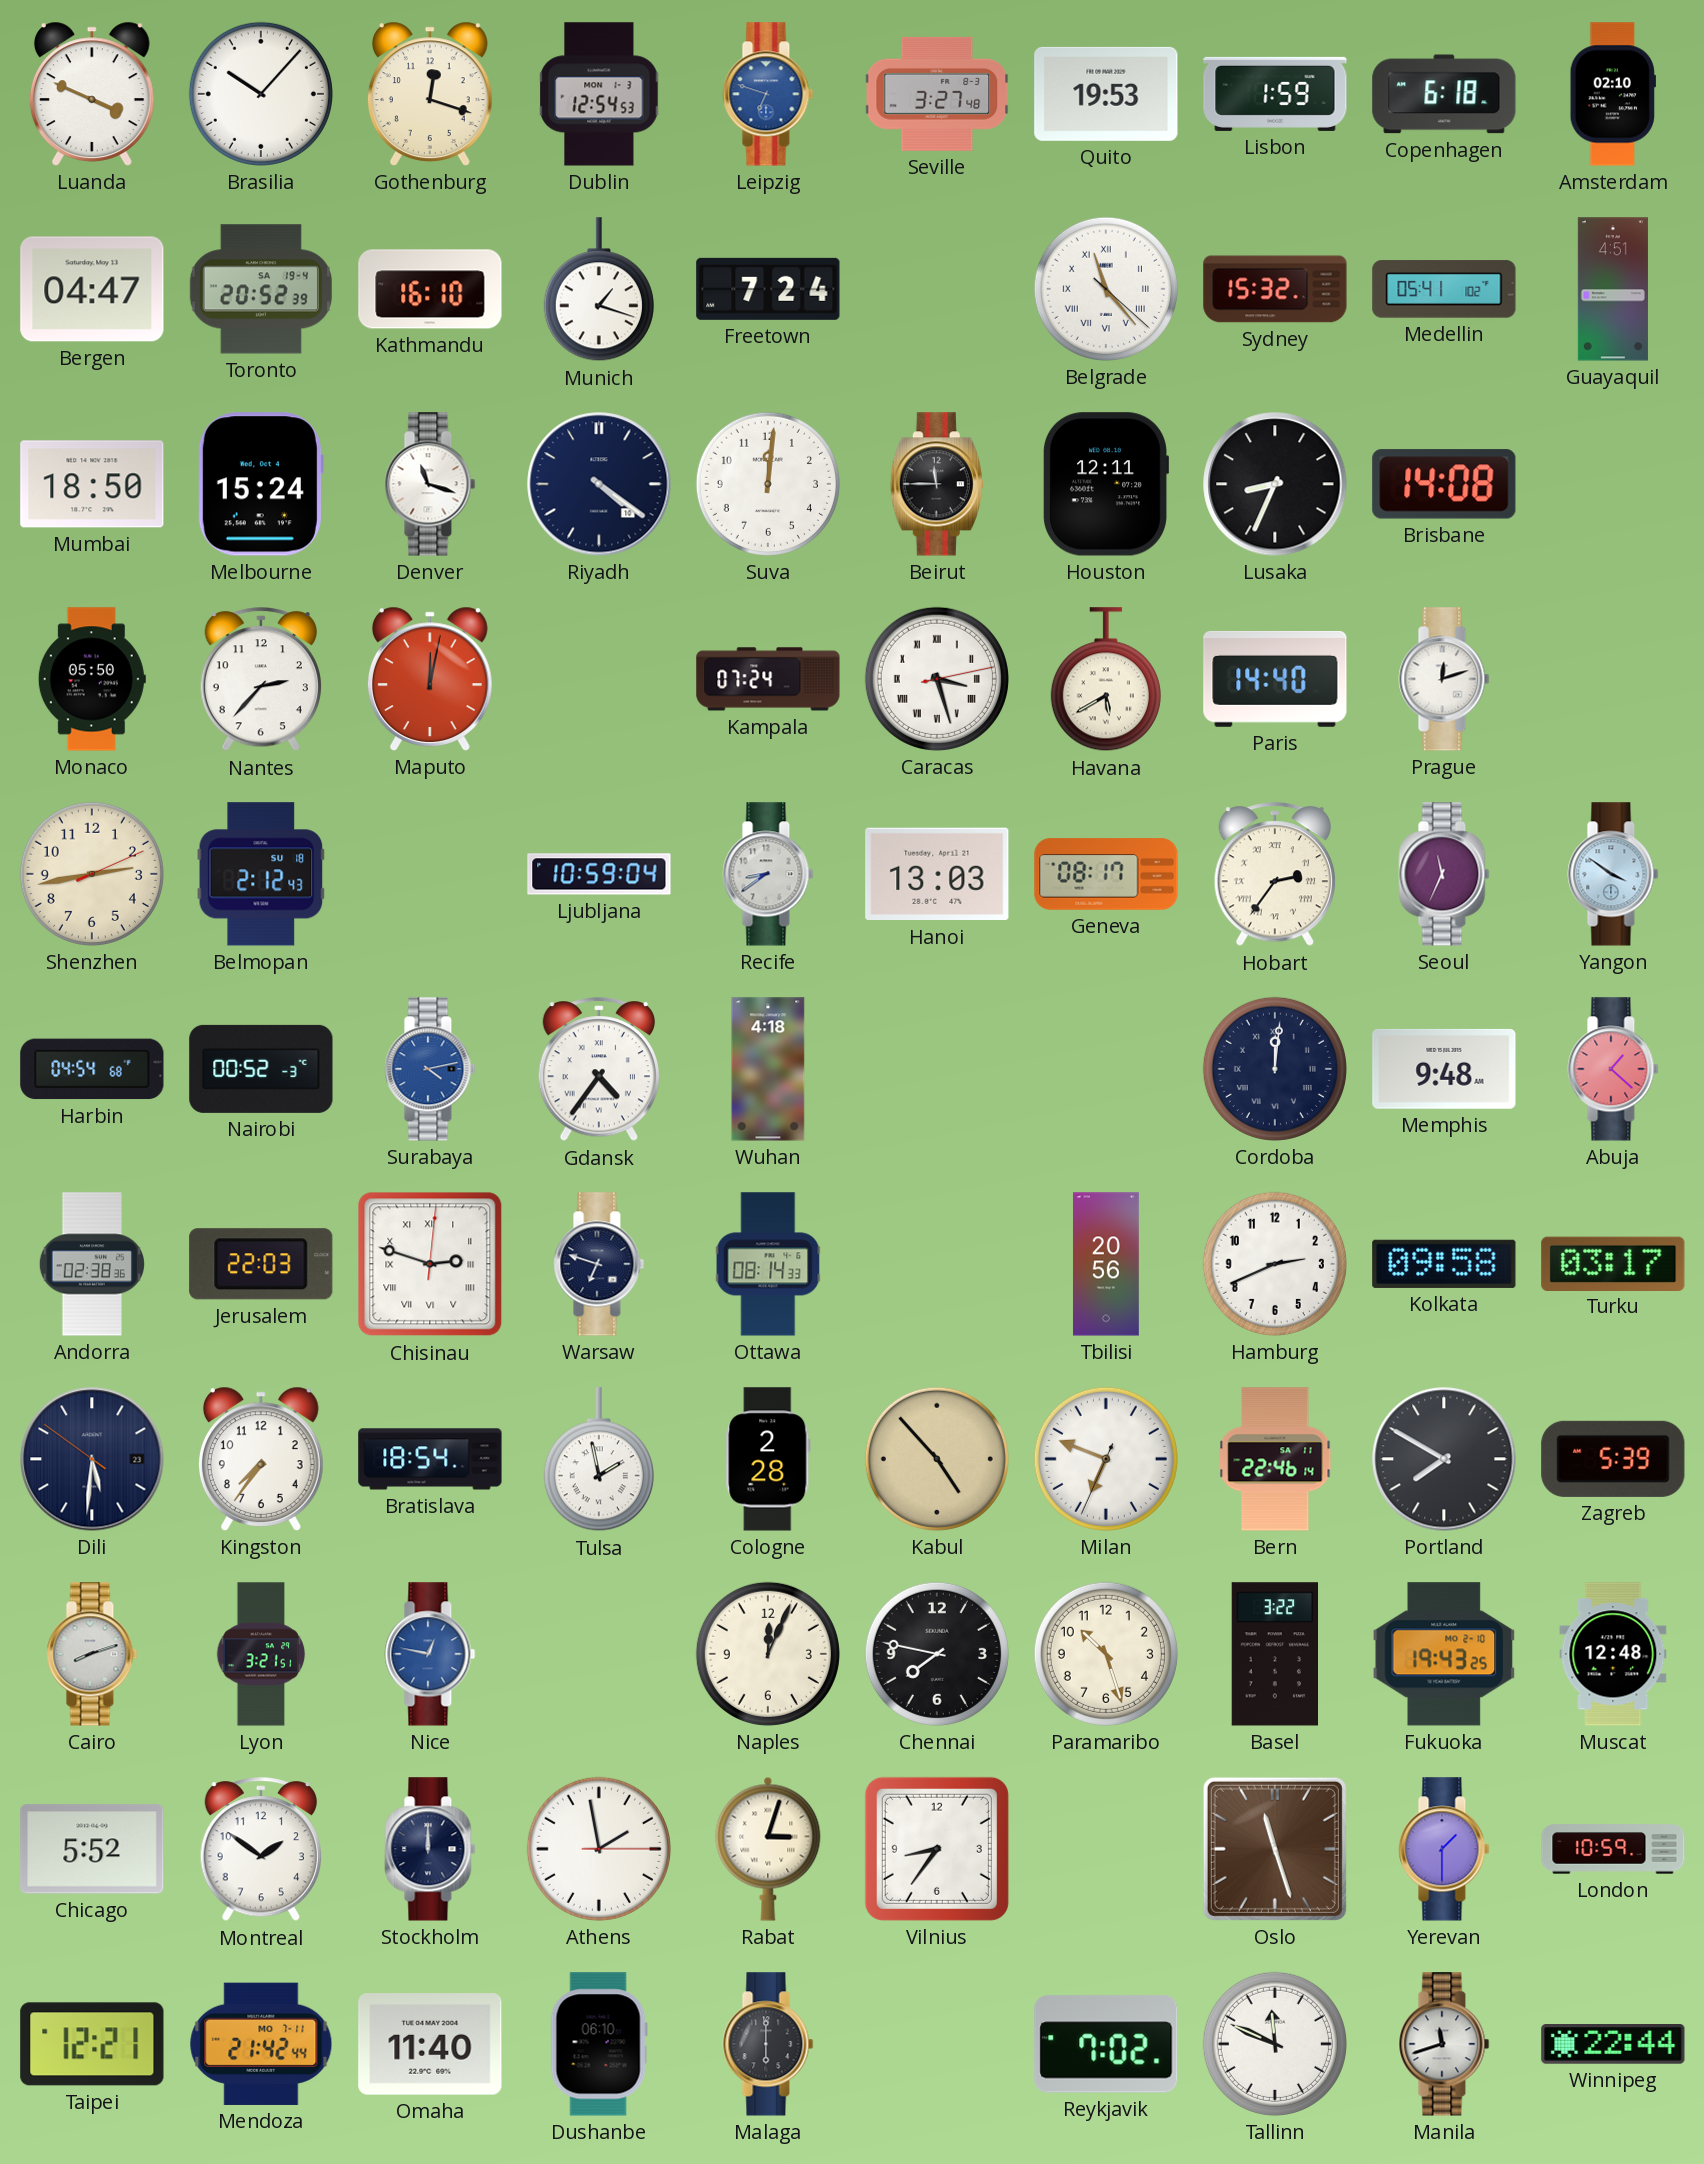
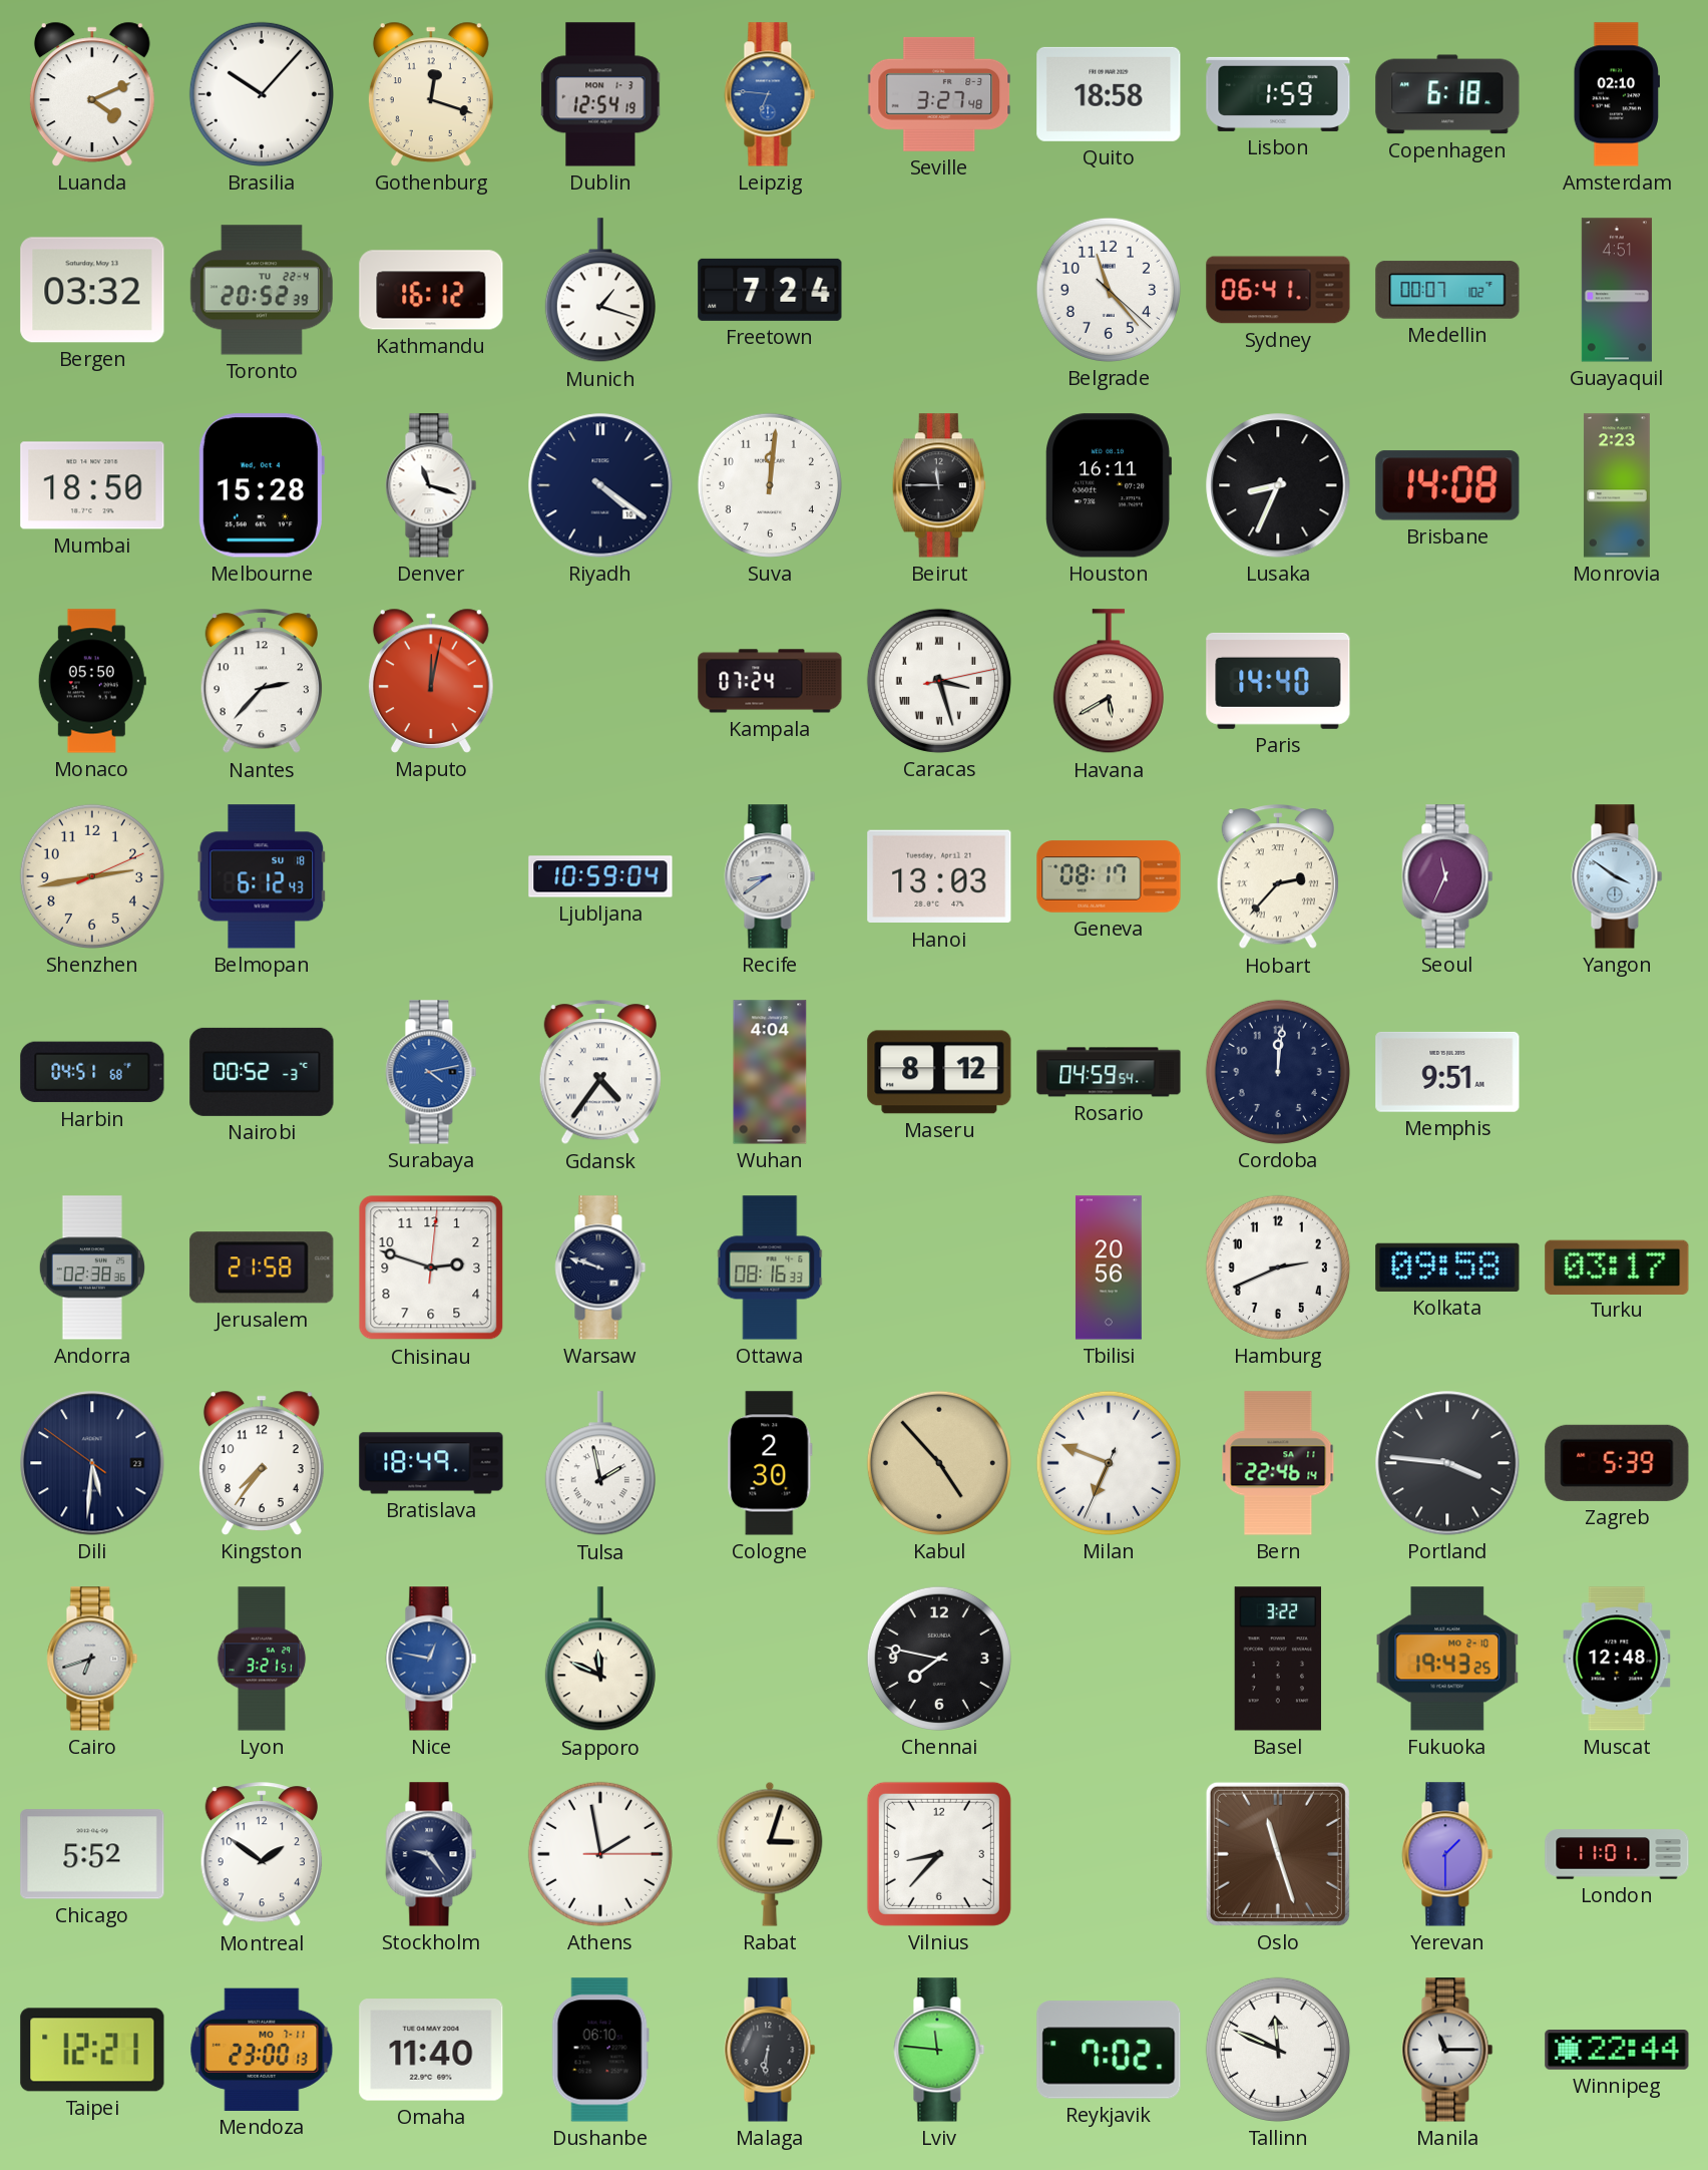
Luanda: 3:49 -> 4:11
Dublin: 12:54:53 -> 12:54:19
Leipzig: 6:48 -> 6:46
Quito: 19:53 -> 18:58
Bergen: 04:47 -> 03:32
Toronto date: SA 19-4 -> TU 22-4
Kathmandu: 16:10 -> 16:12
Belgrade numerals: Roman -> Arabic
Sydney: 15:32 -> 06:41
Medellin: 05:41 -> 00:07
Melbourne: 15:24 -> 15:28
Houston: 12:11 -> 16:11
Monrovia: none -> 2:23
Prague: 12:12 -> none
Belmopan: 2:12 -> 6:12
Hobart: 2:36 -> 2:37
Harbin: 04:54 -> 04:51
Wuhan: 4:18 -> 4:04
Maseru: none -> 8:12
Rosario: none -> 04:59
Cordoba numerals: Roman -> Arabic
Memphis: 9:48 -> 9:51
Abuja: 1:22 -> none
Jerusalem: 22:03 -> 21:58
Chisinau numerals: Roman -> Arabic
Warsaw: 6:48 -> 9:48
Ottawa: 08:14 -> 08:16
Bratislava: 18:54 -> 18:49
Cologne: 2:28 -> 2:30
Portland: 7:50 -> 3:46
Cairo: 8:12 -> 6:42
Sapporo: none -> 11:49
Naples: 12:04 -> none
Paramaribo: 10:27 -> none
Stockholm: 12:00 -> 9:24
Vilnius: 8:36 -> 8:37
London: 10:59 -> 11:01
Mendoza: 21:42 -> 23:00
Malaga: 6:00 -> 6:31
Lviv: none -> 11:46
Manila: 11:42 -> 11:15
